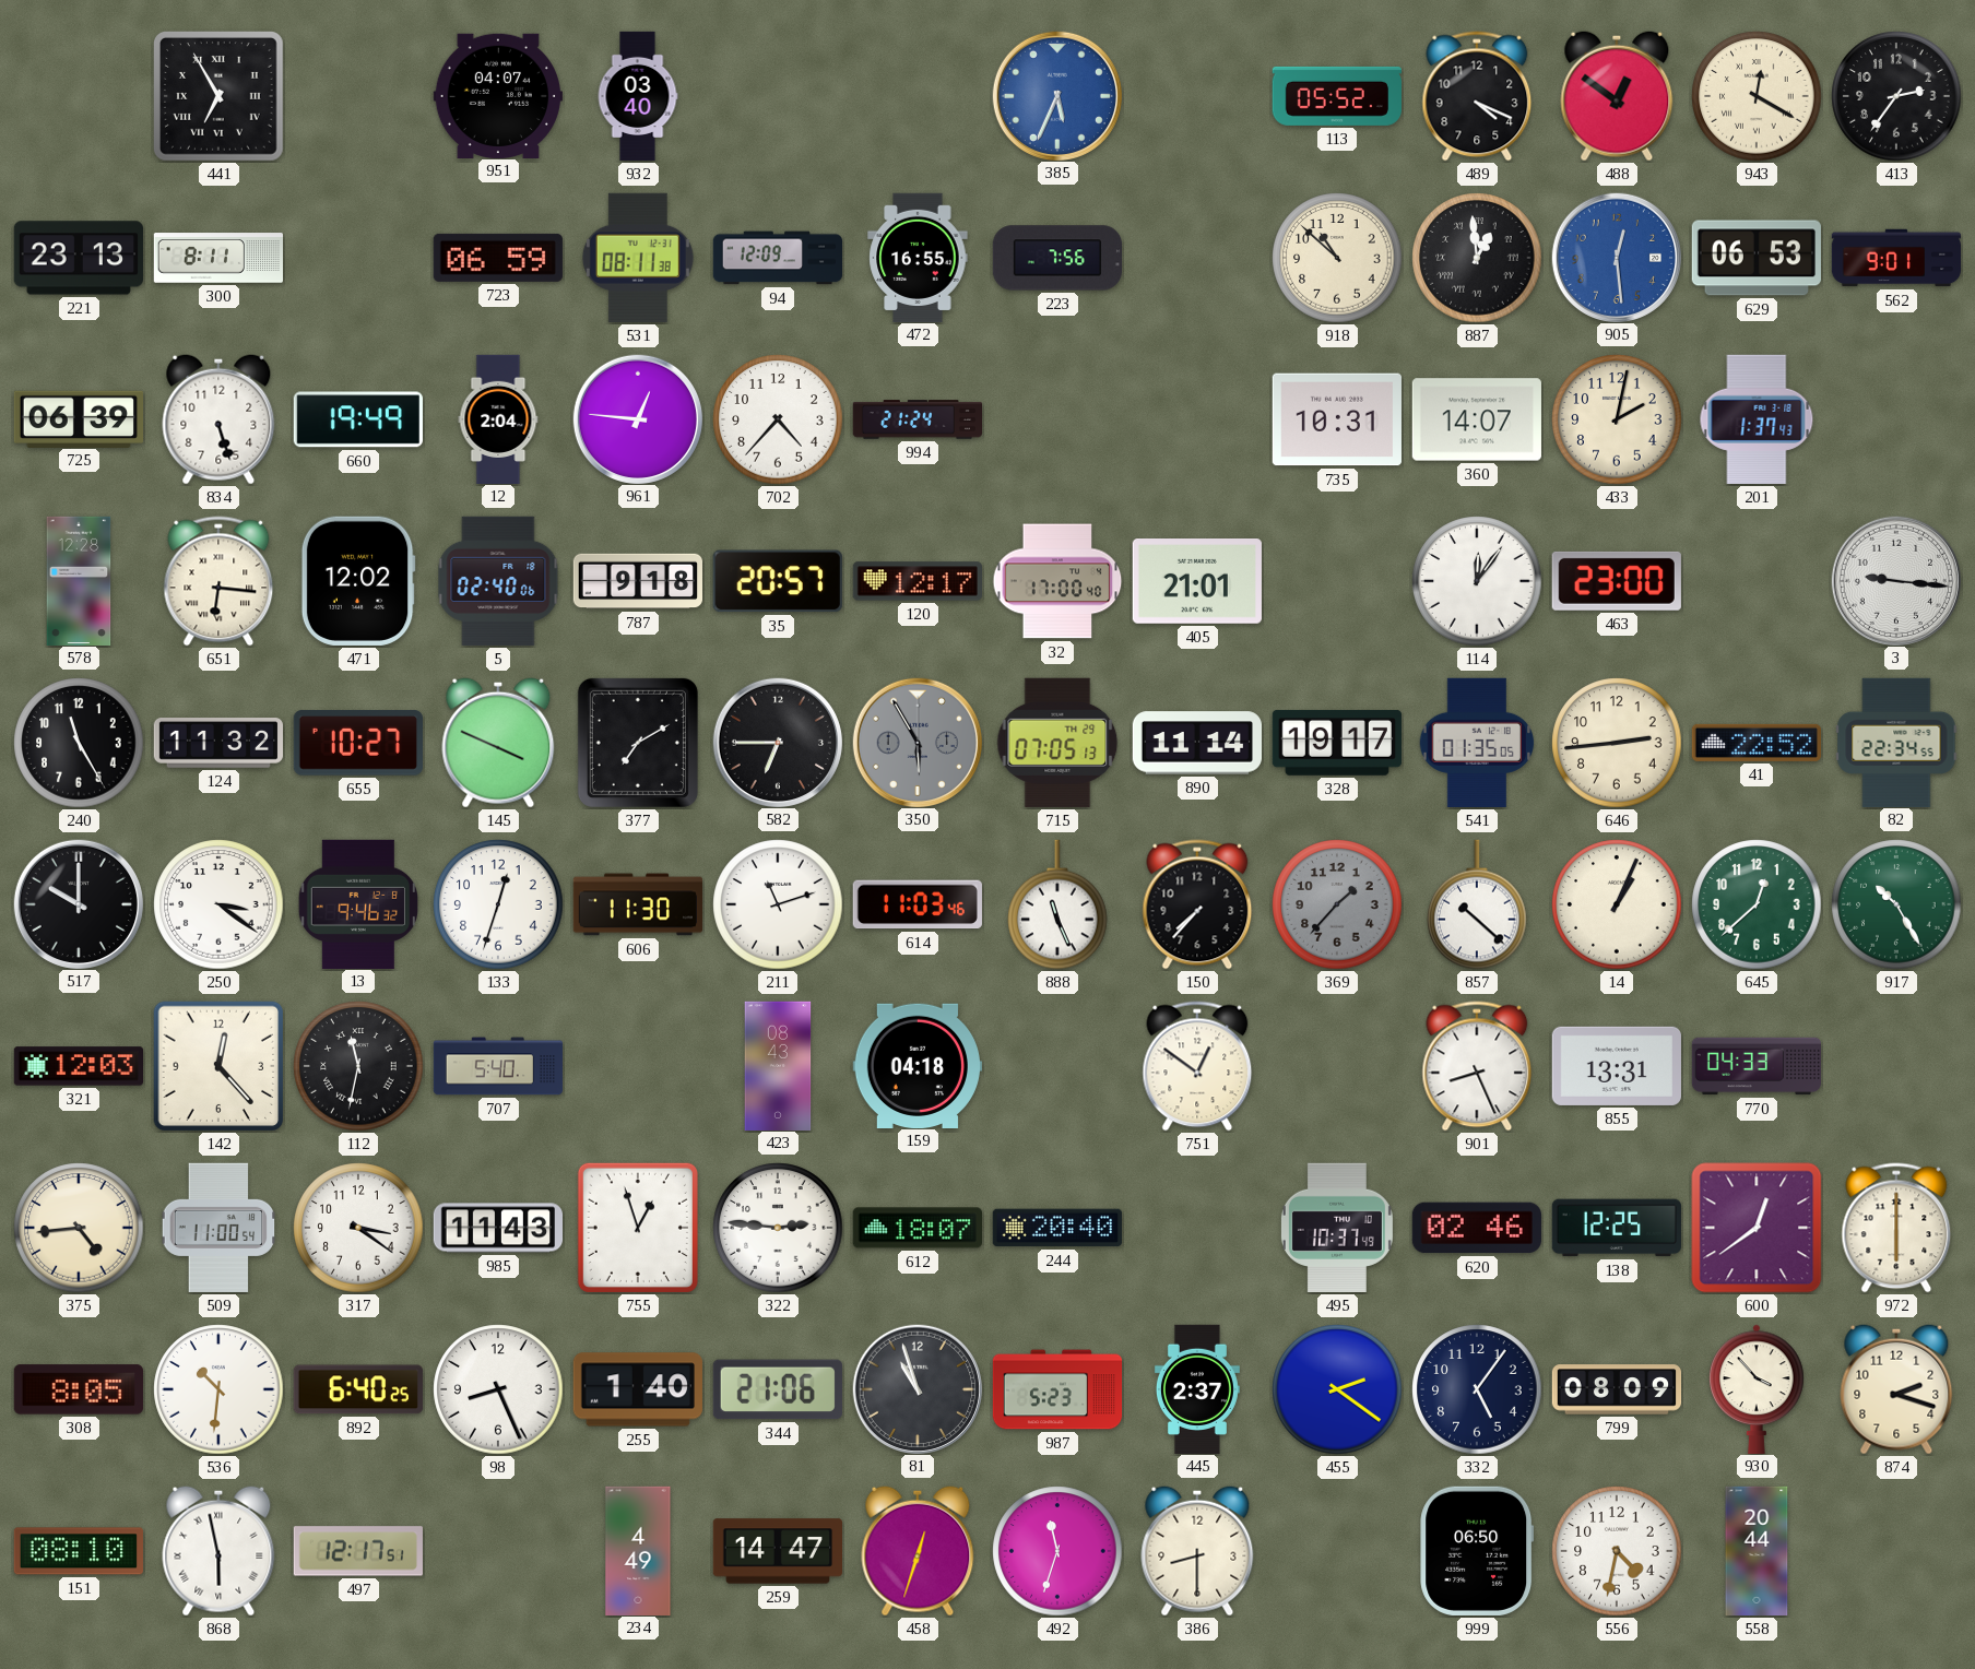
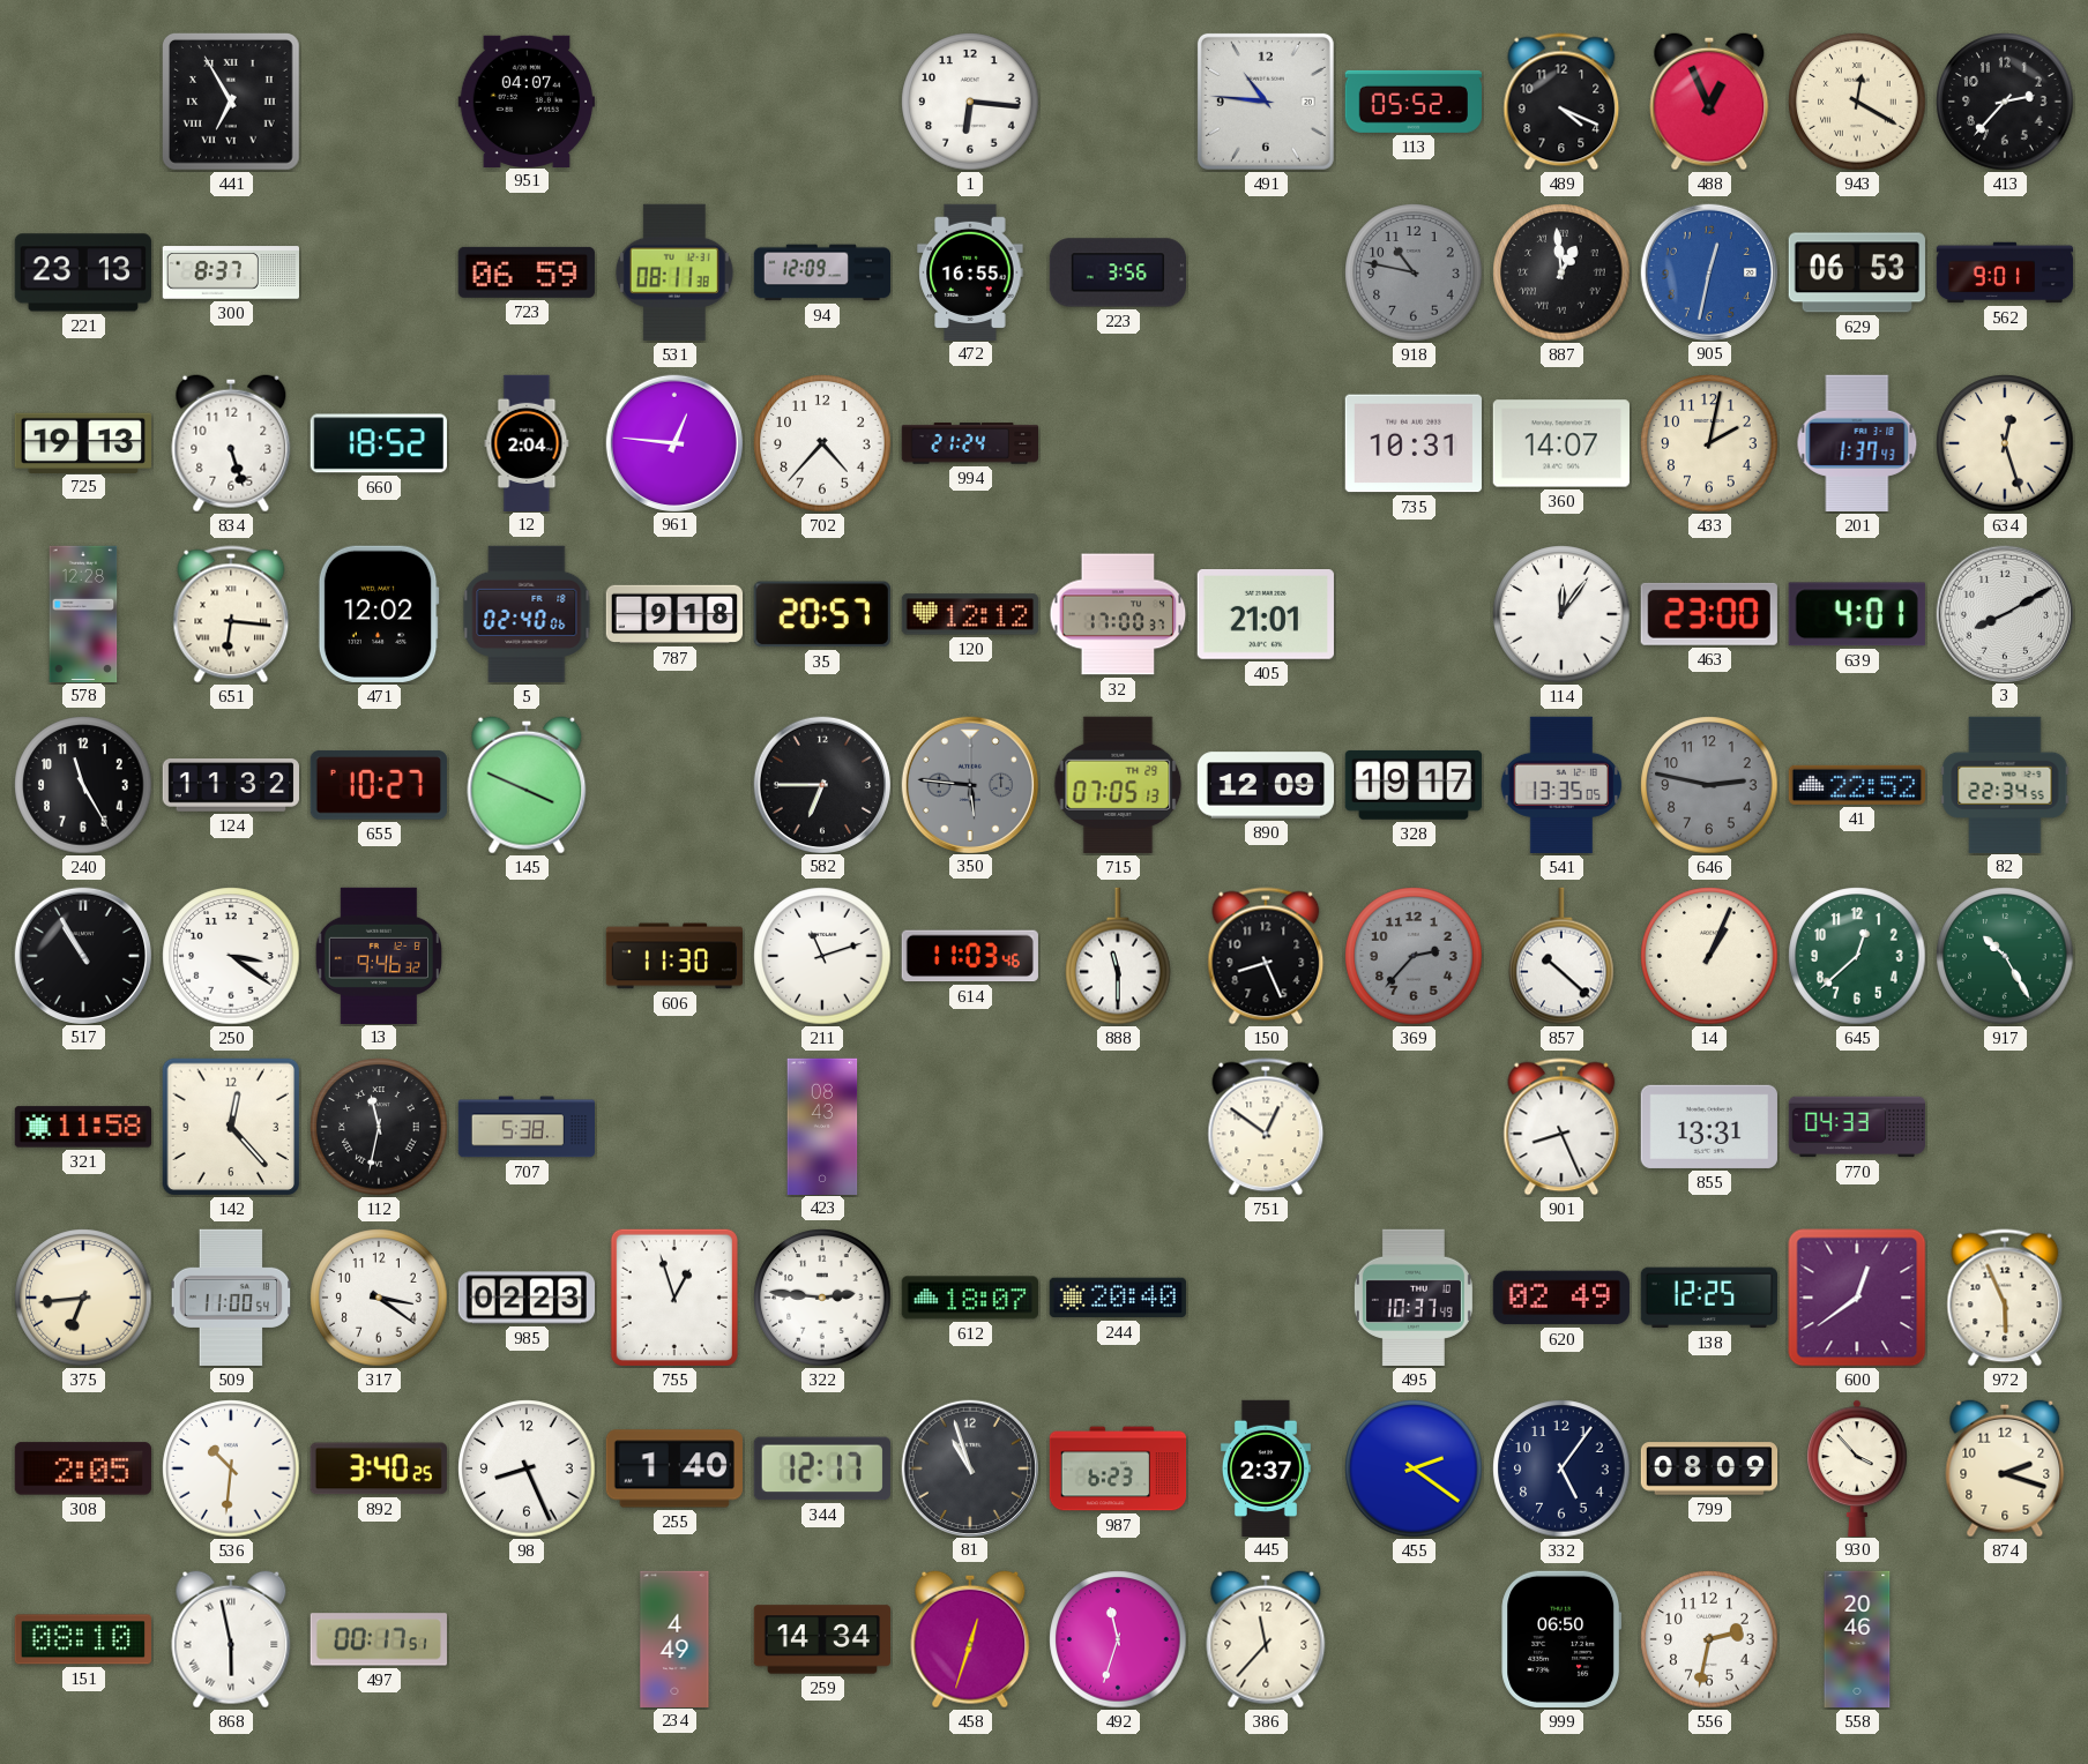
932: 03:40 -> none
1: none -> 6:16
385: 5:34 -> none
491: none -> 10:46
488: 12:51 -> 12:56
413: 2:36 -> 2:37
300: 8:11 -> 8:37
223: 7:56 -> 3:56
918: 10:52 -> 10:47
918 dial: cream -> grey
905: 12:29 -> 12:32
725: 06:39 -> 19:13
660: 19:49 -> 18:52
634: none -> 12:27
120: 12:17 -> 12:12
32: 17:00:40 -> 17:00:37
639: none -> 4:01
3: 9:16 -> 8:10
377: 7:10 -> none
350: 5:55 -> 5:46
890: 11:14 -> 12:09
541: 01:35 -> 13:35
646: 2:44 -> 2:47
646 dial: cream -> grey
517: 10:00 -> 10:55
133: 12:33 -> none
888: 11:26 -> 11:30
150: 7:37 -> 8:26
369: 1:37 -> 2:37
321: 12:03 -> 11:58
707: 5:40 -> 5:38
159: 04:18 -> none
375: 4:44 -> 6:44
985: 11:43 -> 02:23
620: 02:46 -> 02:49
972: 6:00 -> 5:56
308: 8:05 -> 2:05
892: 6:40 -> 3:40
344: 21:06 -> 12:17
987: 5:23 -> 6:23
497: 12:17 -> 00:17
259: 14:47 -> 14:34
386: 8:30 -> 11:37
556: 4:32 -> 2:32
558: 20:44 -> 20:46
